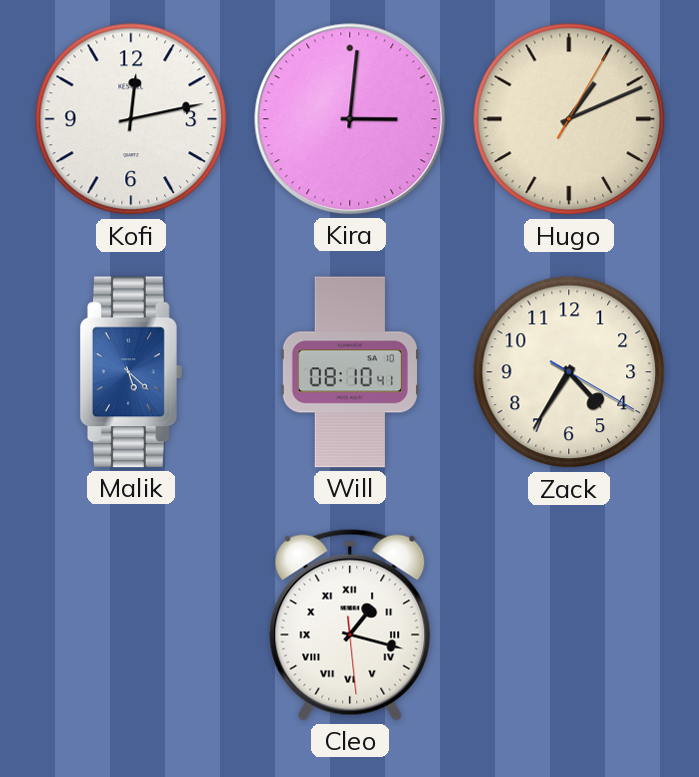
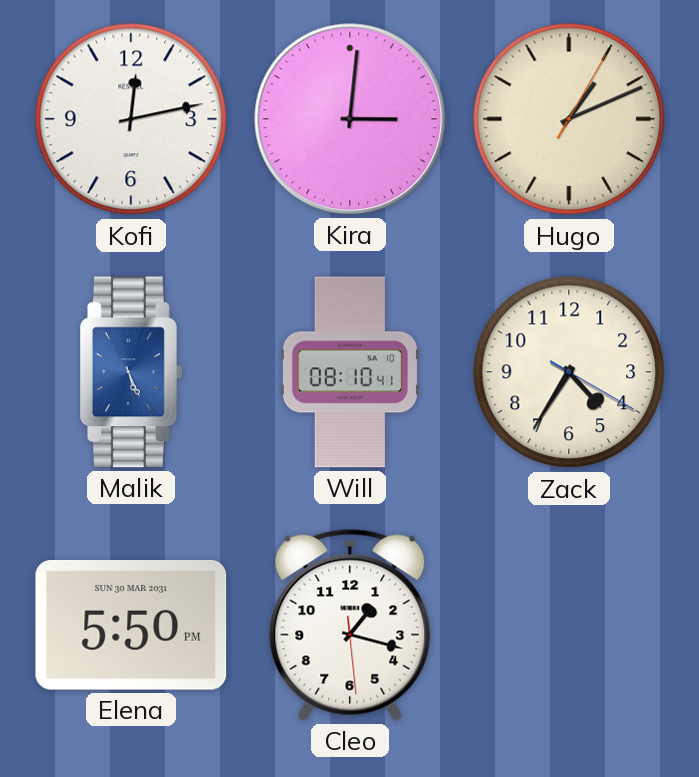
Malik: 5:22 -> 5:26
Elena: none -> 5:50
Cleo numerals: Roman -> Arabic
